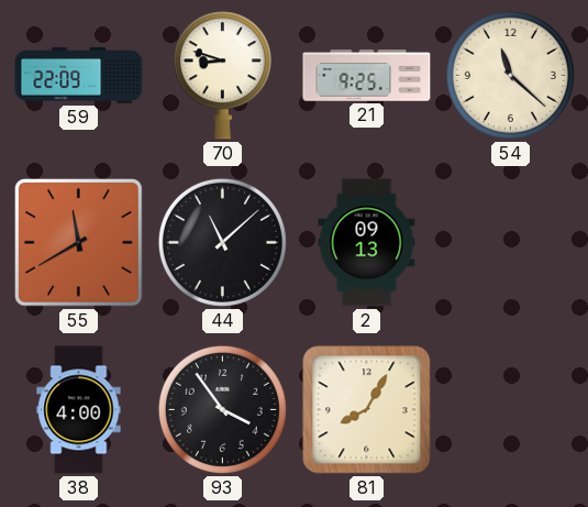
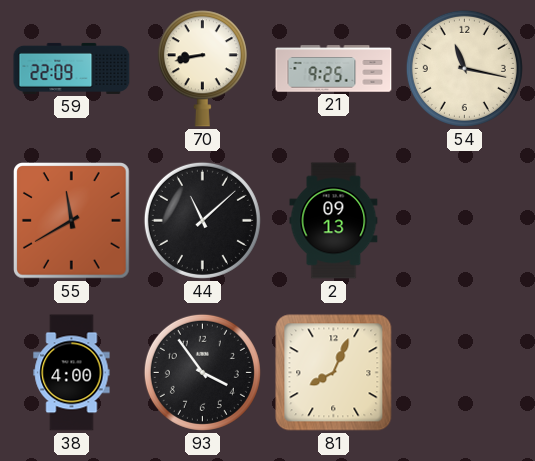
70: 8:48 -> 8:43
54: 11:22 -> 11:17
81: 8:05 -> 8:04
